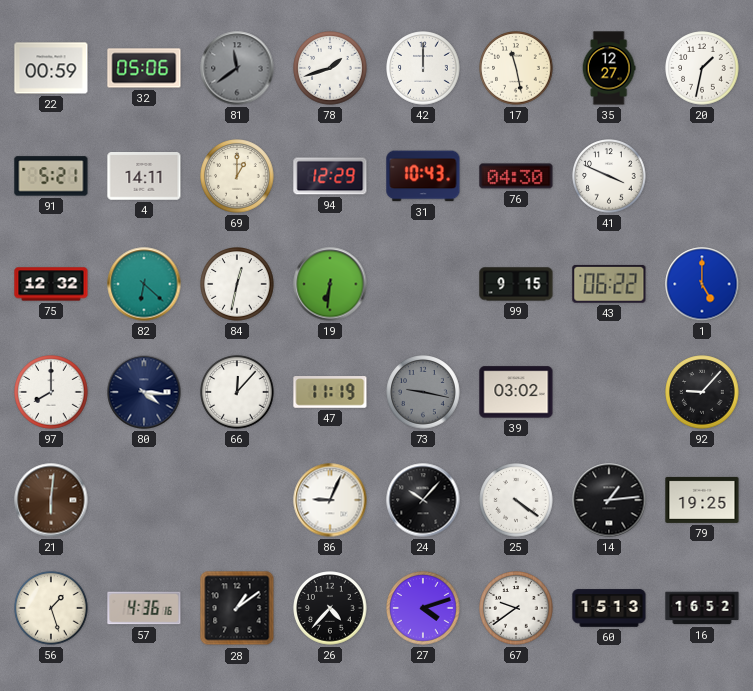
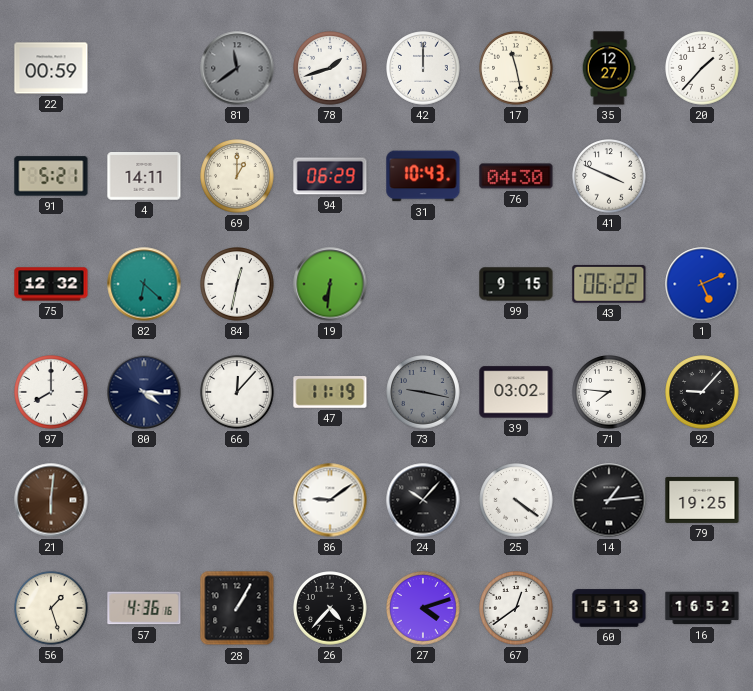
32: 05:06 -> none
20: 1:32 -> 1:37
94: 12:29 -> 06:29
1: 5:00 -> 5:11
71: none -> 7:46
86: 9:04 -> 9:09
28: 1:09 -> 1:05
67: 9:39 -> 12:39
